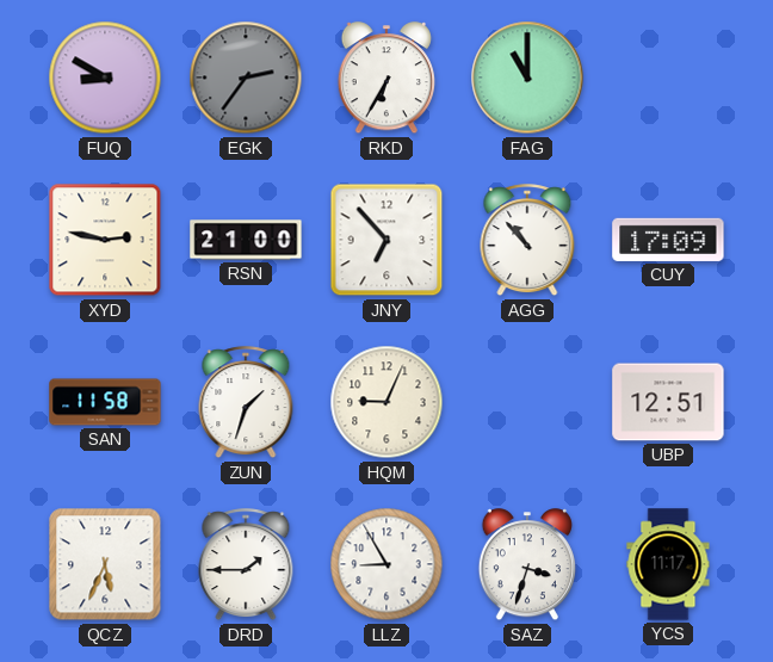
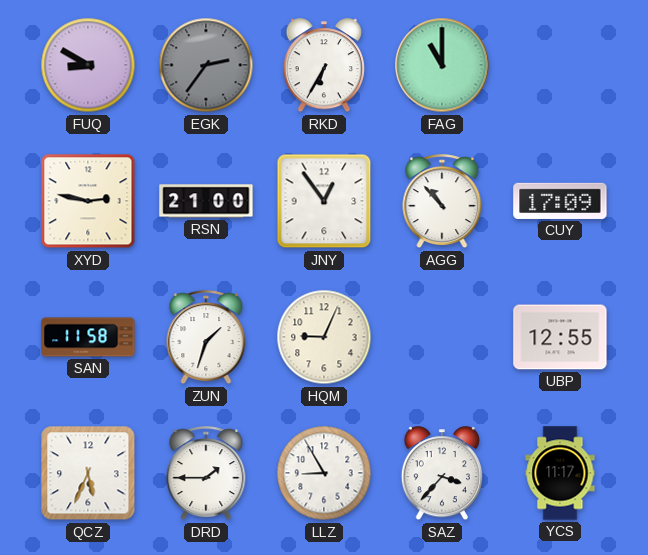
JNY: 6:53 -> 12:54
UBP: 12:51 -> 12:55
SAZ: 3:33 -> 3:37
